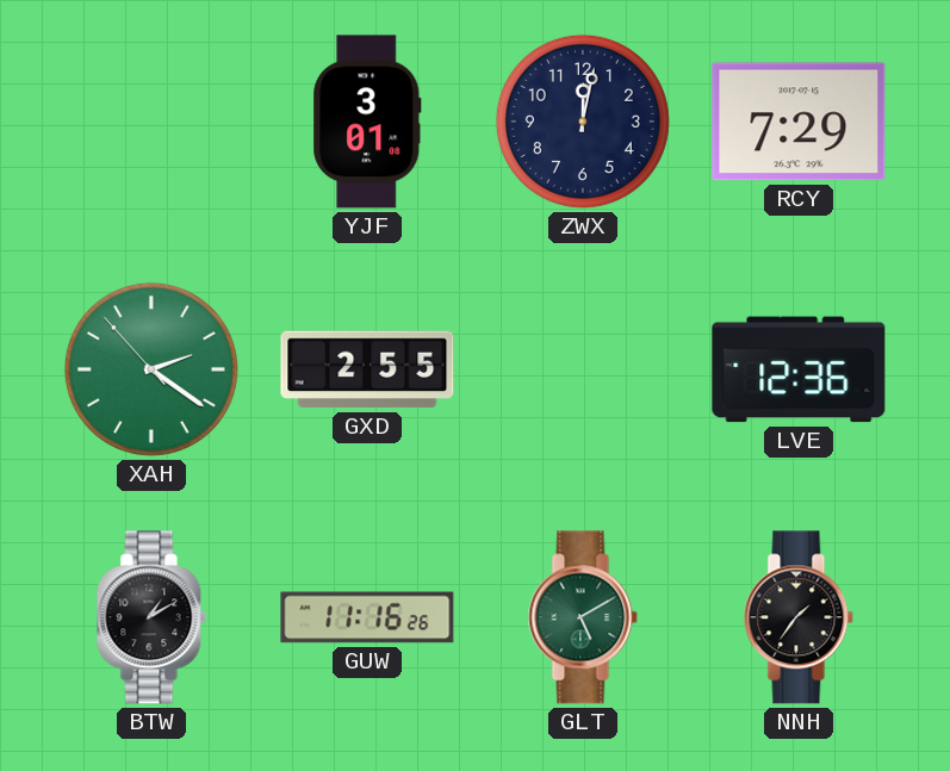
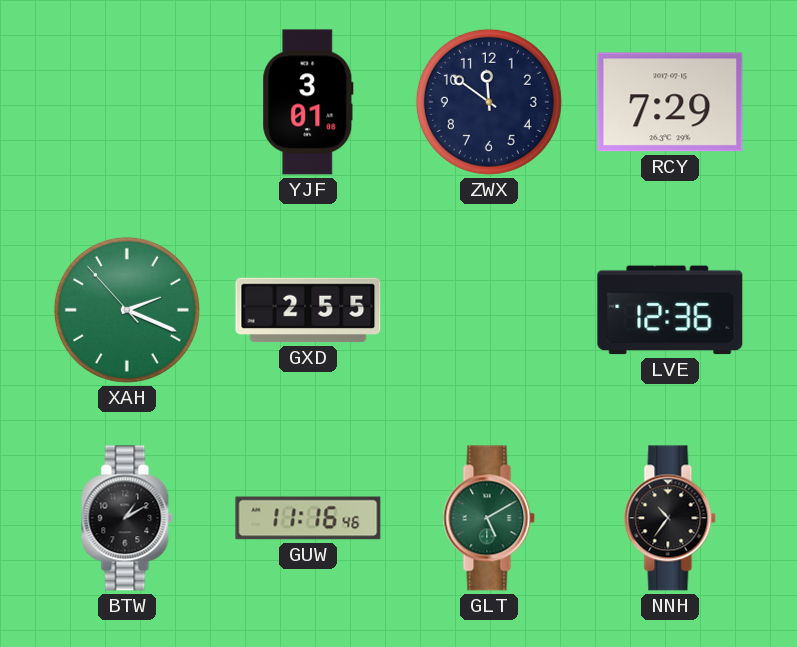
ZWX: 12:02 -> 11:51
XAH: 2:20 -> 2:18
GUW: 11:16:26 -> 11:16:46
NNH: 1:36 -> 10:36
